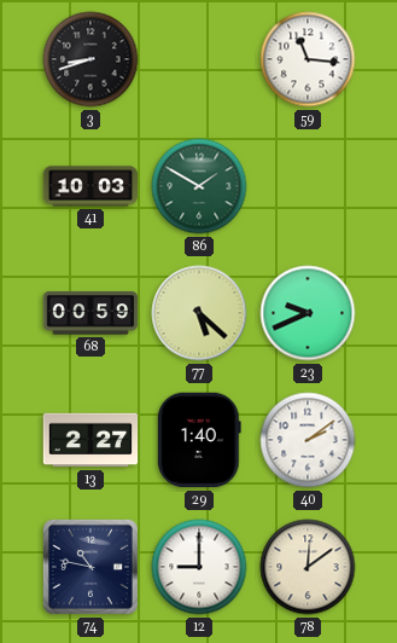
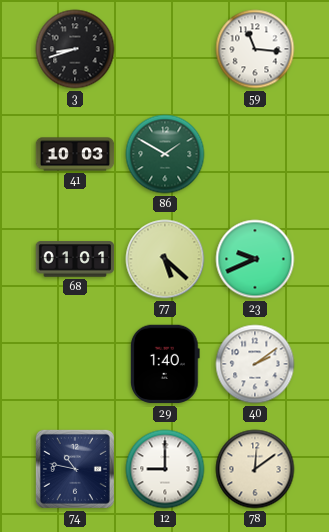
68: 00:59 -> 01:01
13: 2:27 -> none
